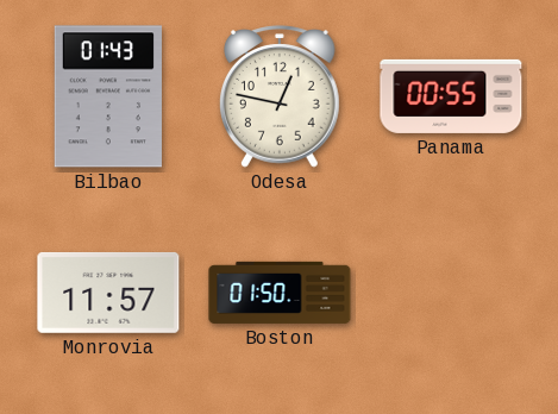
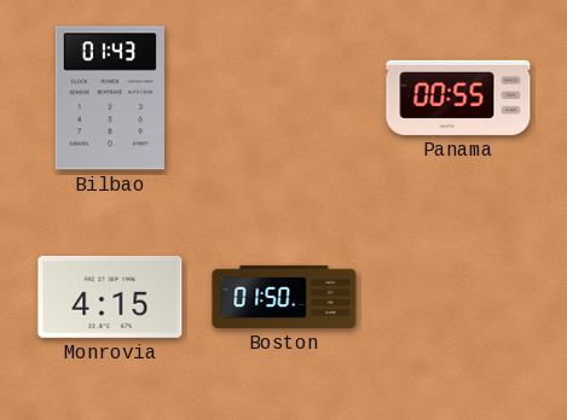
Odesa: 12:47 -> none
Monrovia: 11:57 -> 4:15
